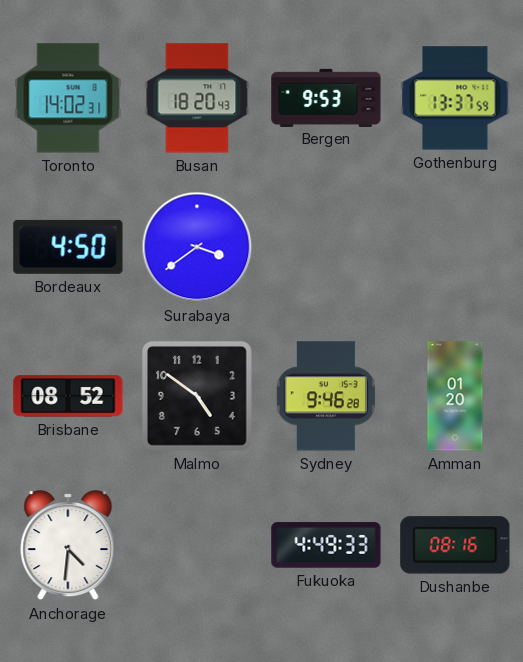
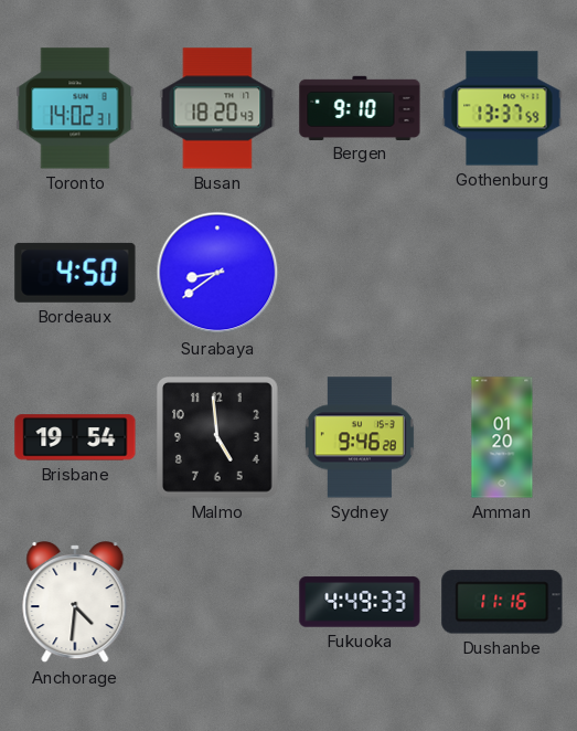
Bergen: 9:53 -> 9:10
Surabaya: 3:39 -> 8:39
Brisbane: 08:52 -> 19:54
Malmo: 4:51 -> 4:59
Dushanbe: 08:16 -> 11:16
